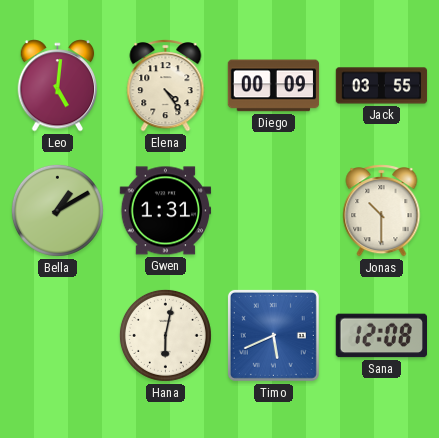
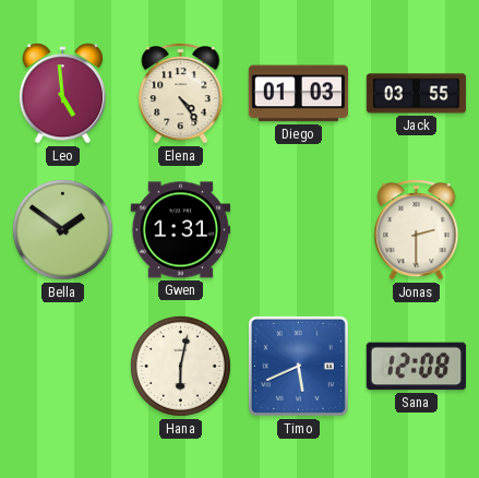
Leo: 5:01 -> 4:59
Diego: 00:09 -> 01:03
Bella: 1:10 -> 1:51
Jonas: 10:30 -> 2:30
